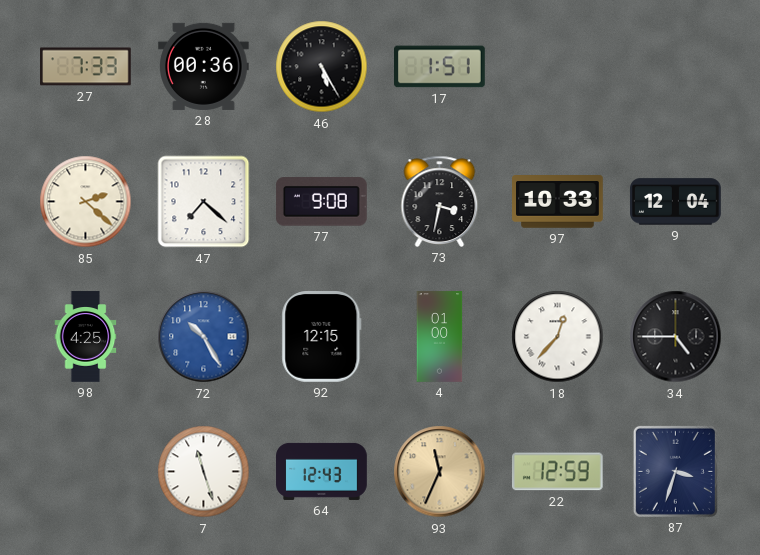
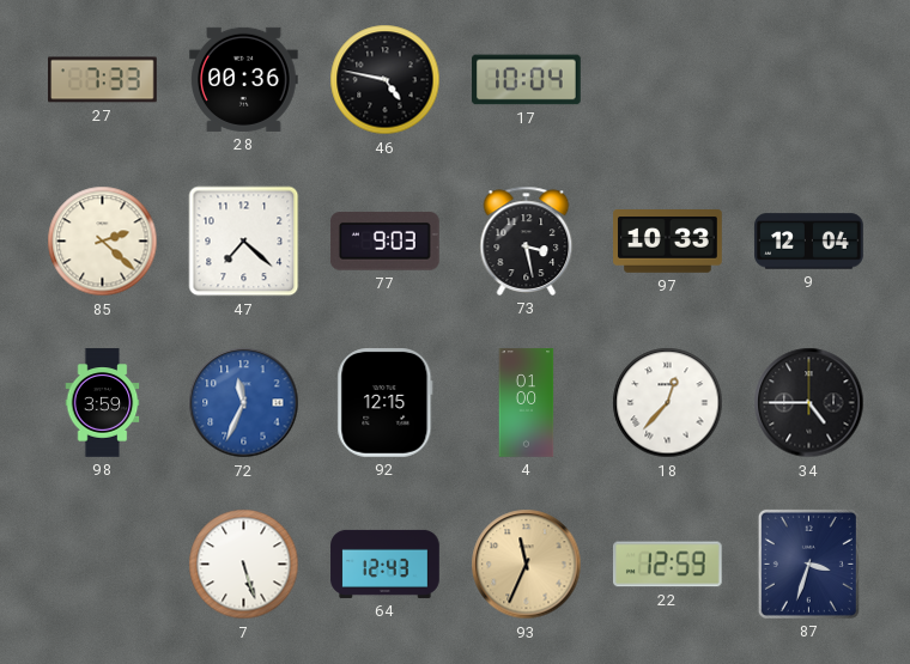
46: 5:25 -> 4:47
17: 1:51 -> 10:04
77: 9:08 -> 9:03
73: 3:32 -> 3:28
98: 4:25 -> 3:59
72: 10:25 -> 11:34
7: 11:27 -> 5:27
